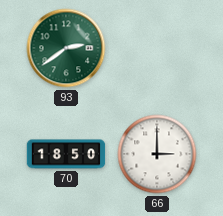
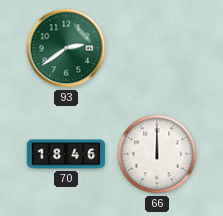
70: 18:50 -> 18:46
66: 3:00 -> 12:00
